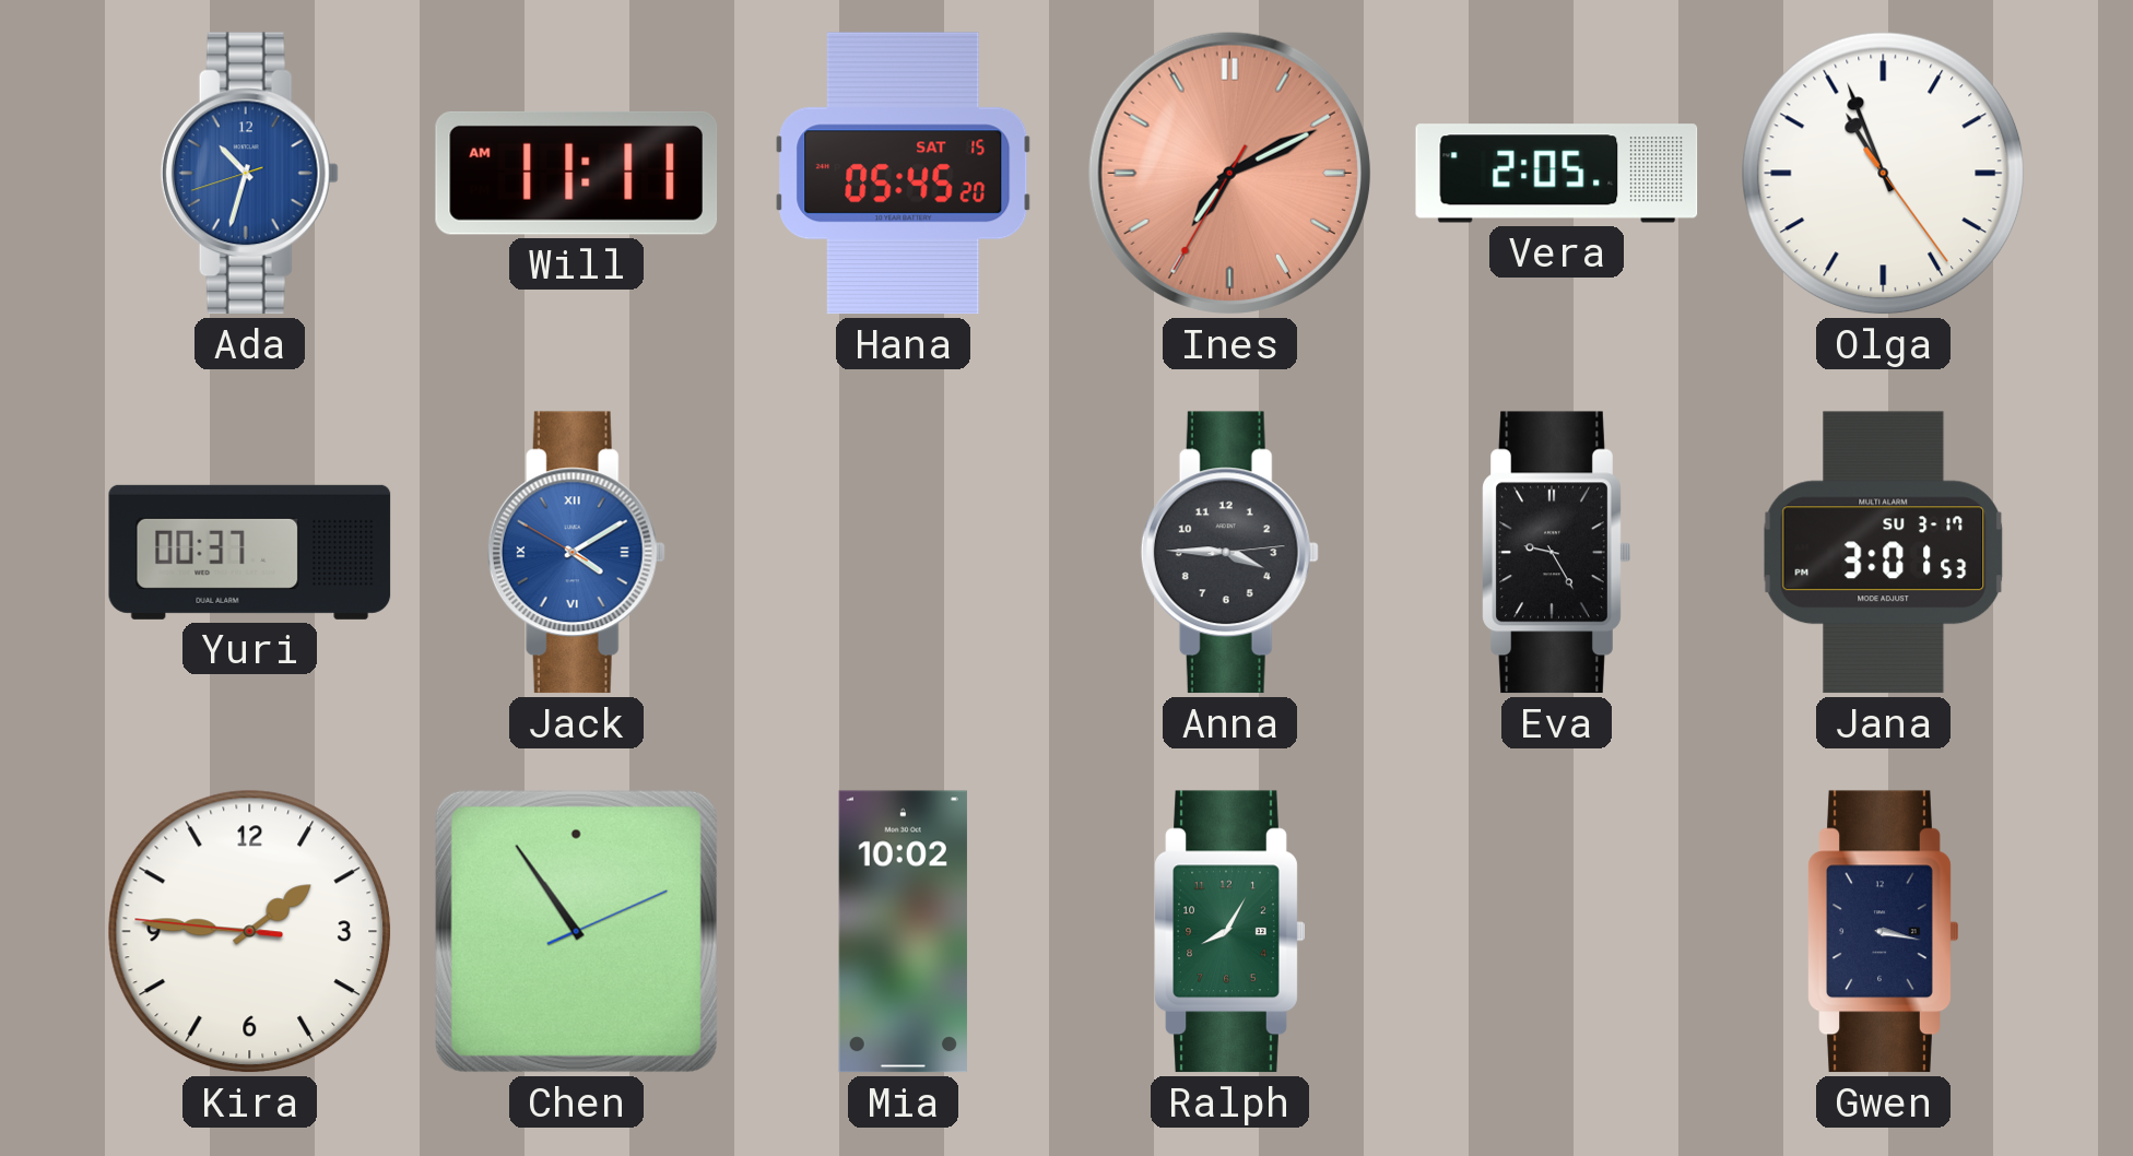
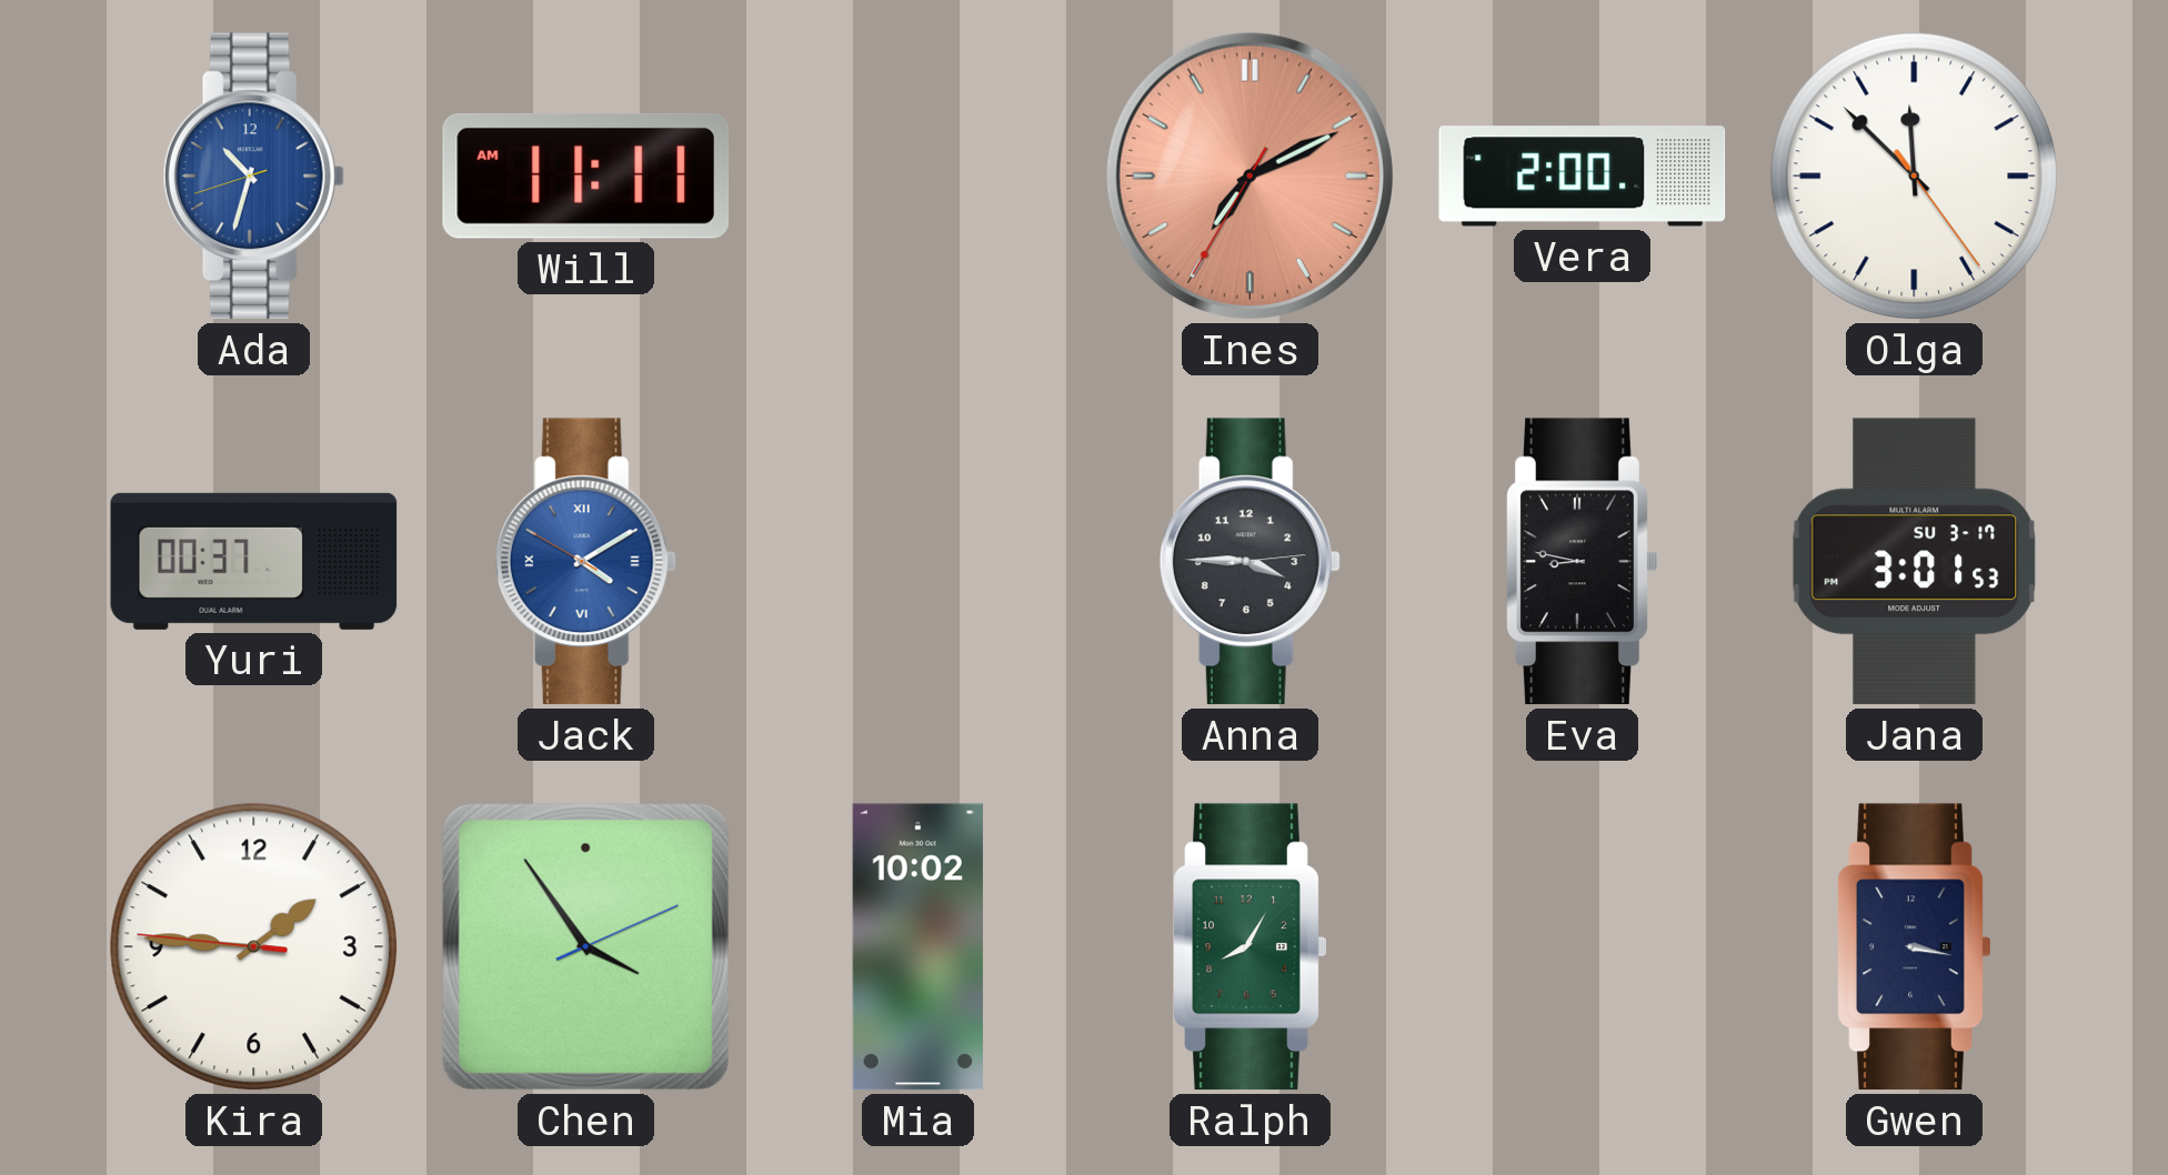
Hana: 05:45 -> none
Vera: 2:05 -> 2:00
Olga: 10:56 -> 11:52
Eva: 9:25 -> 8:47
Chen: 10:54 -> 3:54
